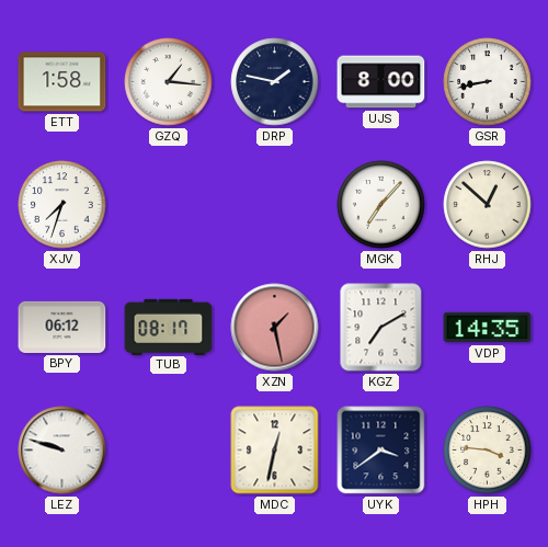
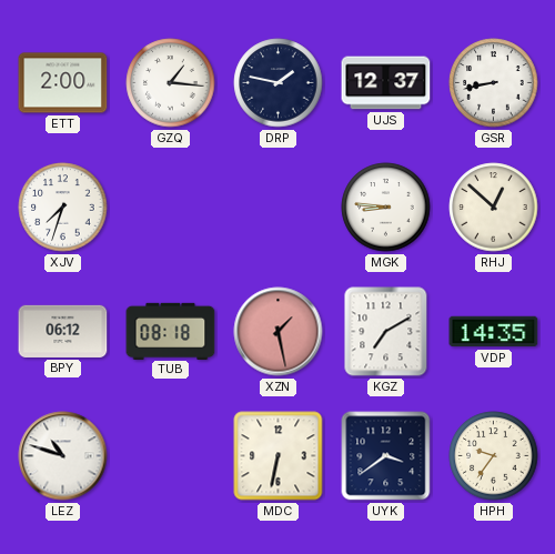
ETT: 1:58 -> 2:00
UJS: 8:00 -> 12:37
MGK: 7:07 -> 8:46
TUB: 08:17 -> 08:18
LEZ: 9:48 -> 10:48
MDC: 12:32 -> 6:32
HPH: 3:46 -> 9:36
